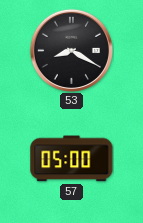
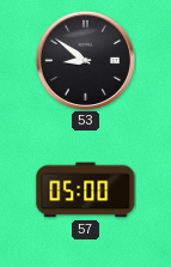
53: 8:20 -> 8:51
